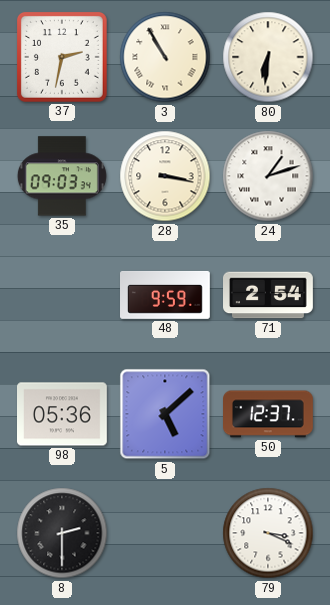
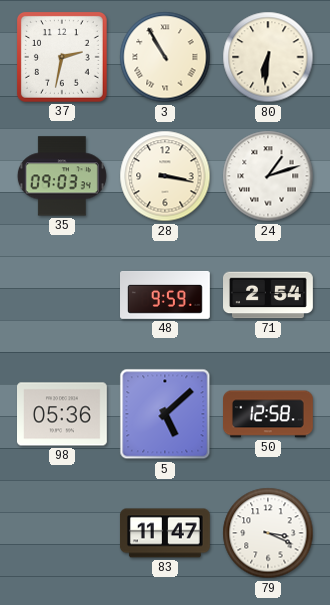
50: 12:37 -> 12:58
8: 2:30 -> none
83: none -> 11:47
